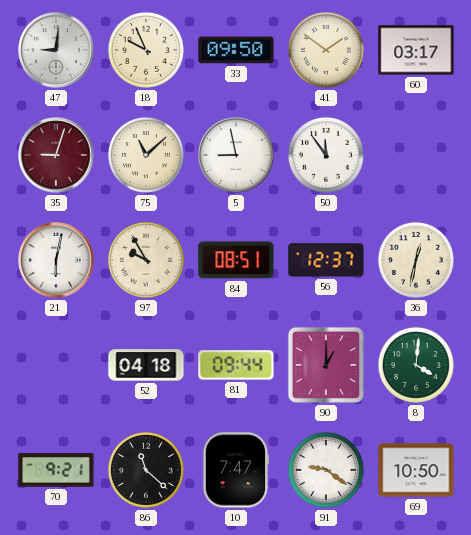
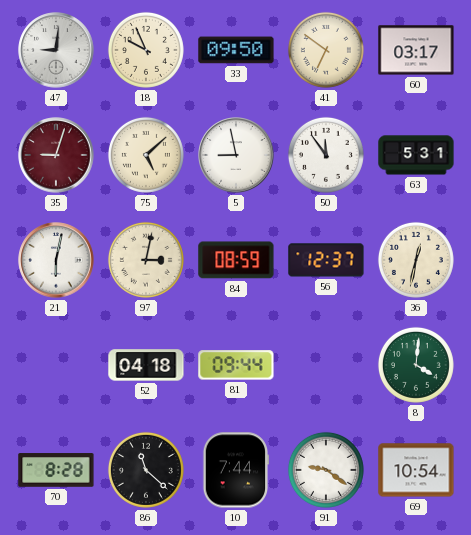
41: 1:51 -> 6:51
75: 11:08 -> 5:08
63: none -> 5:31
97: 9:55 -> 3:02
84: 08:51 -> 08:59
90: 1:00 -> none
70: 9:21 -> 8:28
10: 7:47 -> 7:44
69: 10:50 -> 10:54
